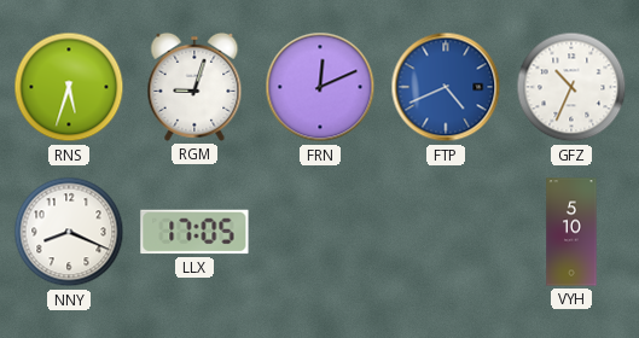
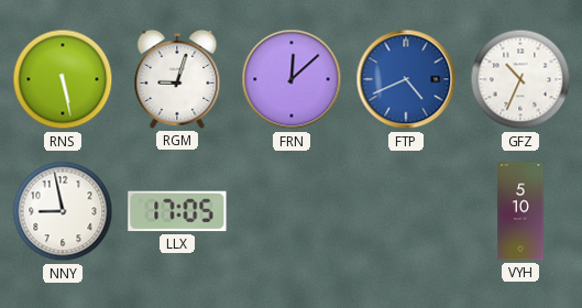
RNS: 5:33 -> 5:28
FRN: 12:11 -> 12:08
NNY: 8:19 -> 8:58
